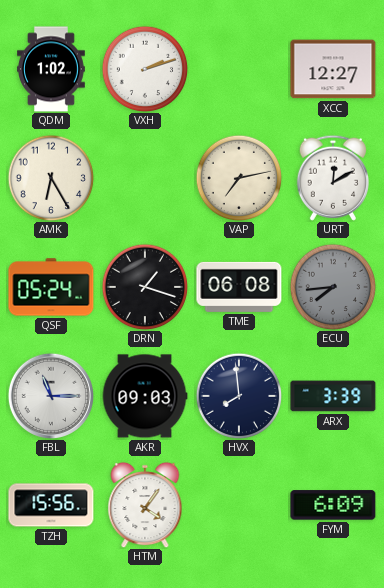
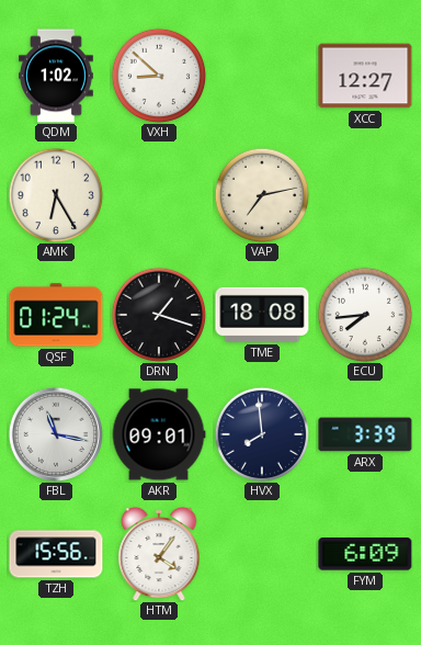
VXH: 2:12 -> 8:52
URT: 12:10 -> none
QSF: 05:24 -> 01:24
TME: 06:08 -> 18:08
ECU dial: grey -> white
FBL: 11:15 -> 11:17
AKR: 09:03 -> 09:01
